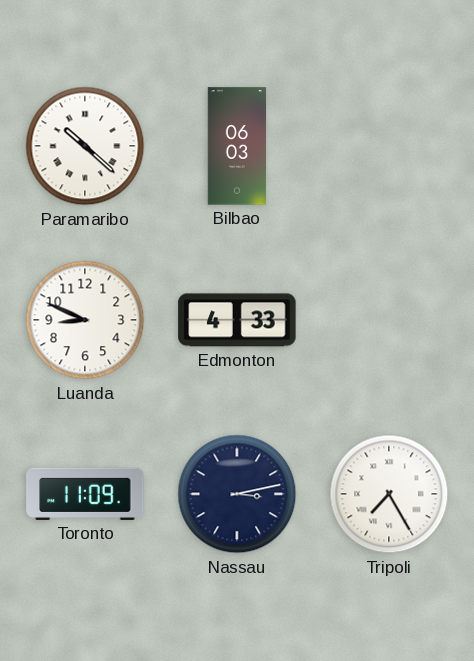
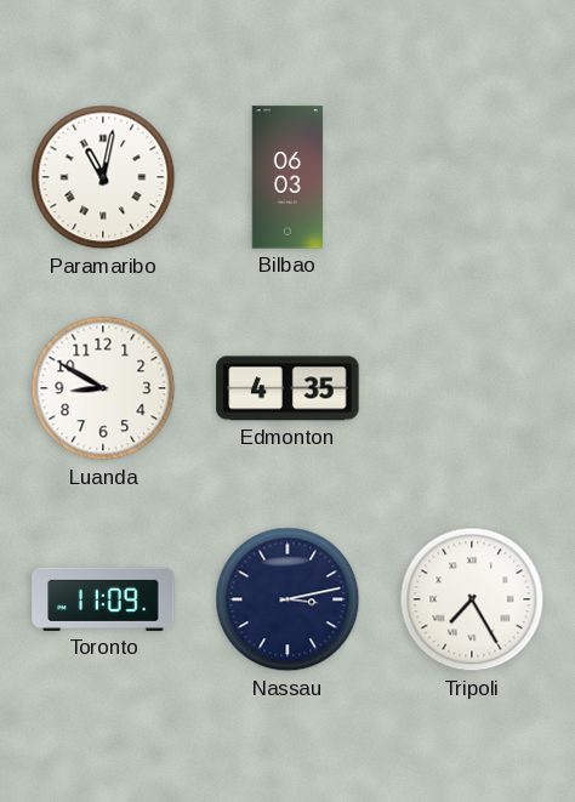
Paramaribo: 10:22 -> 11:02
Luanda: 8:49 -> 8:50
Edmonton: 4:33 -> 4:35
